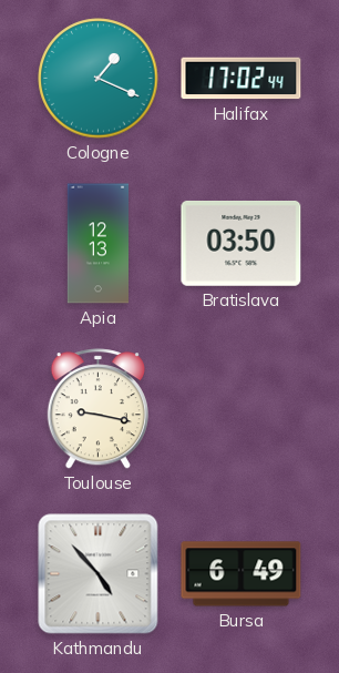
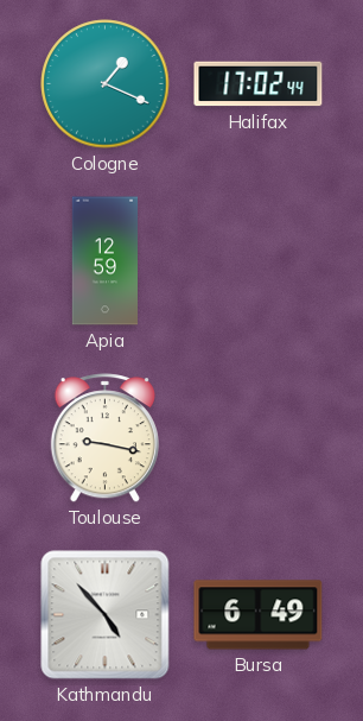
Apia: 12:13 -> 12:59
Bratislava: 03:50 -> none
